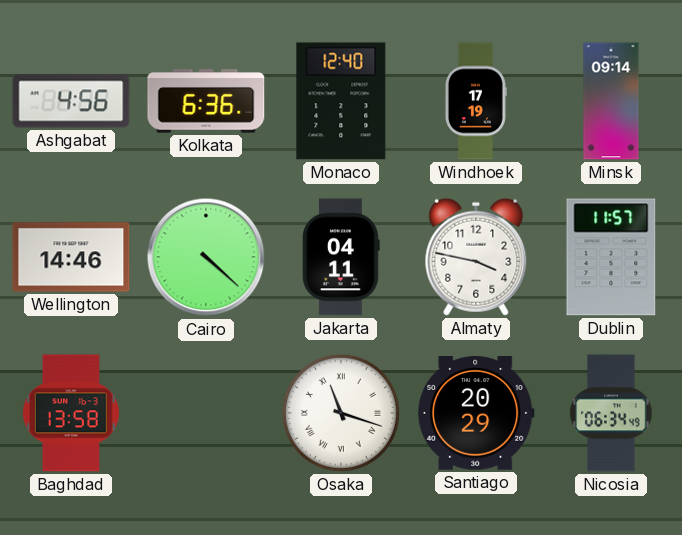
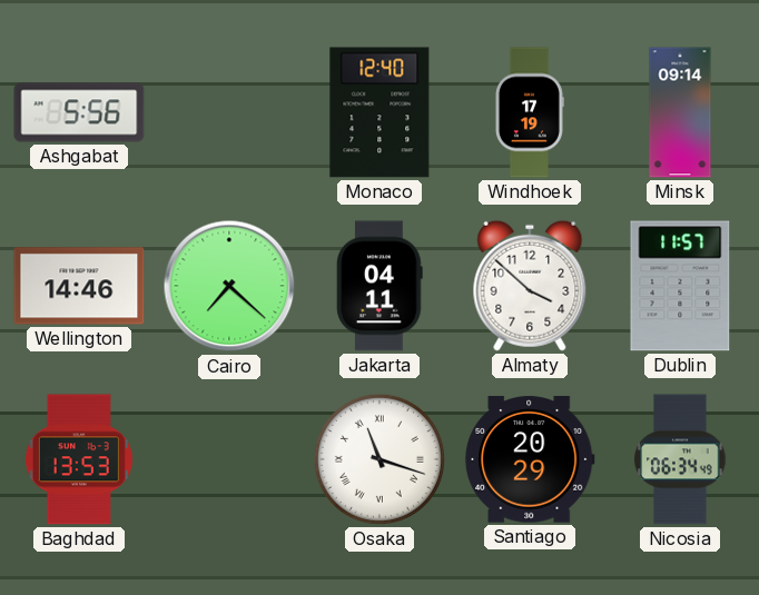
Ashgabat: 4:56 -> 5:56
Kolkata: 6:36 -> none
Cairo: 4:22 -> 7:22
Almaty: 3:47 -> 3:52
Baghdad: 13:58 -> 13:53
